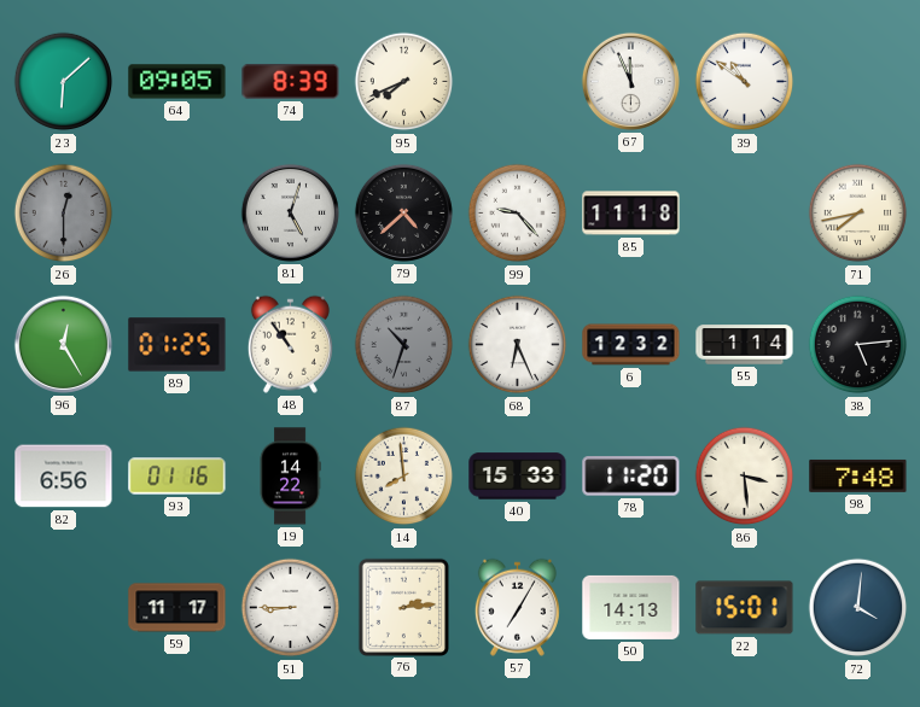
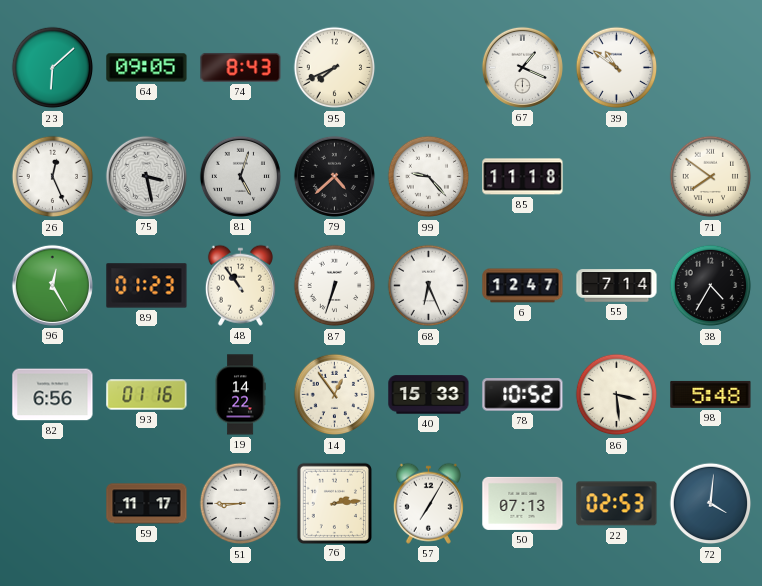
74: 8:39 -> 8:43
67: 11:56 -> 1:19
26: 12:30 -> 12:26
26 dial: grey -> white
75: none -> 3:28
71: 7:43 -> 7:51
89: 01:25 -> 01:23
87: 10:33 -> 6:33
87 dial: grey -> white
6: 12:32 -> 12:47
55: 1:14 -> 7:14
38: 5:14 -> 4:35
14: 7:59 -> 12:54
78: 11:20 -> 10:52
98: 7:48 -> 5:48
50: 14:13 -> 07:13
22: 15:01 -> 02:53
